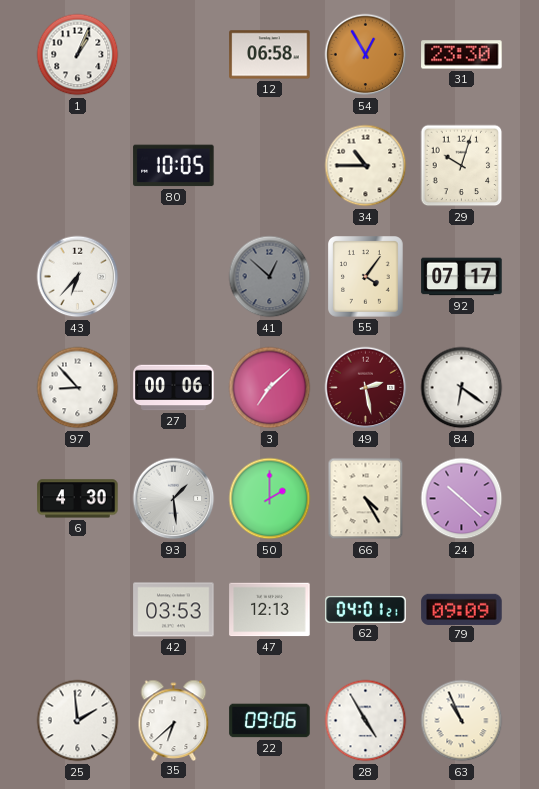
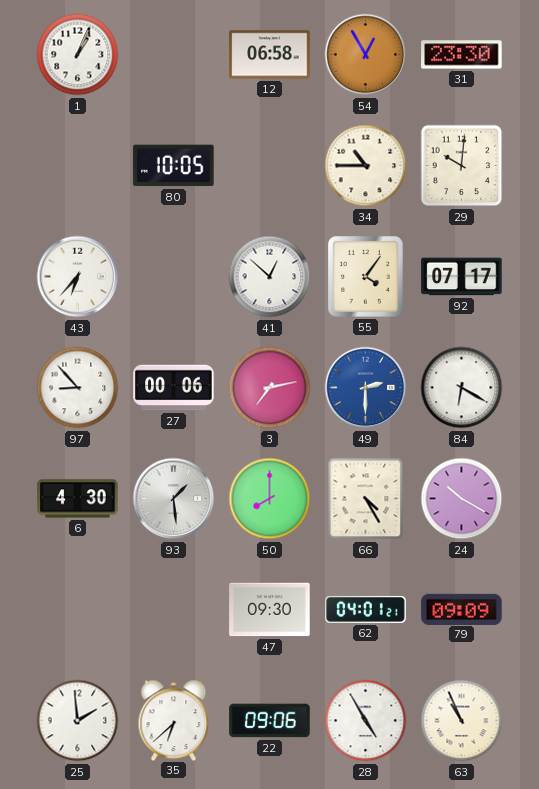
29: 10:03 -> 10:01
41 dial: grey -> white
3: 7:08 -> 7:13
49: 2:28 -> 2:30
49 dial: burgundy -> blue
84: 6:21 -> 6:20
50: 2:00 -> 8:00
24: 10:22 -> 10:20
42: 03:53 -> none
47: 12:13 -> 09:30
